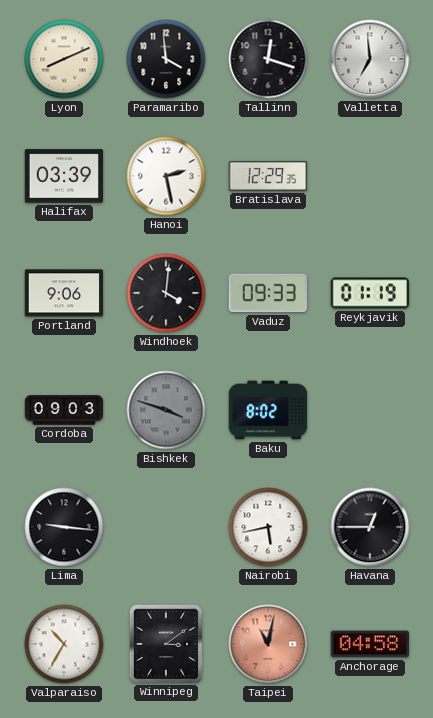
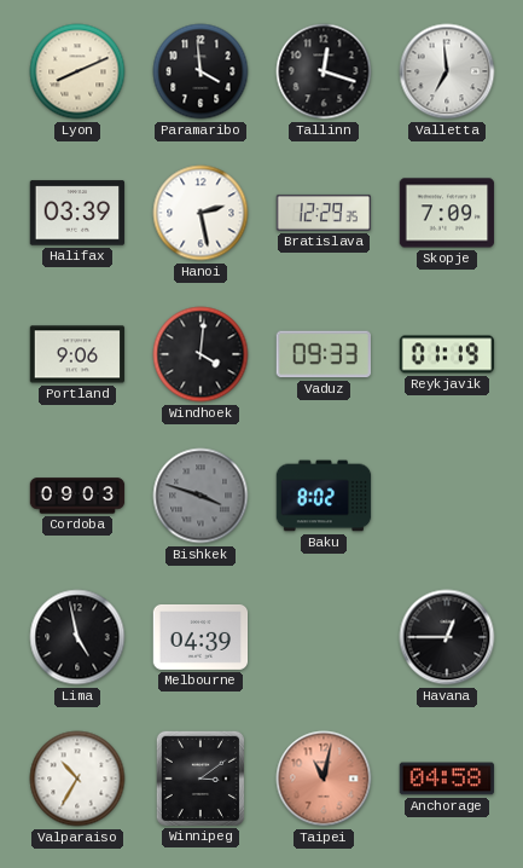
Skopje: none -> 7:09
Lima: 9:16 -> 4:58
Melbourne: none -> 04:39
Nairobi: 5:43 -> none
